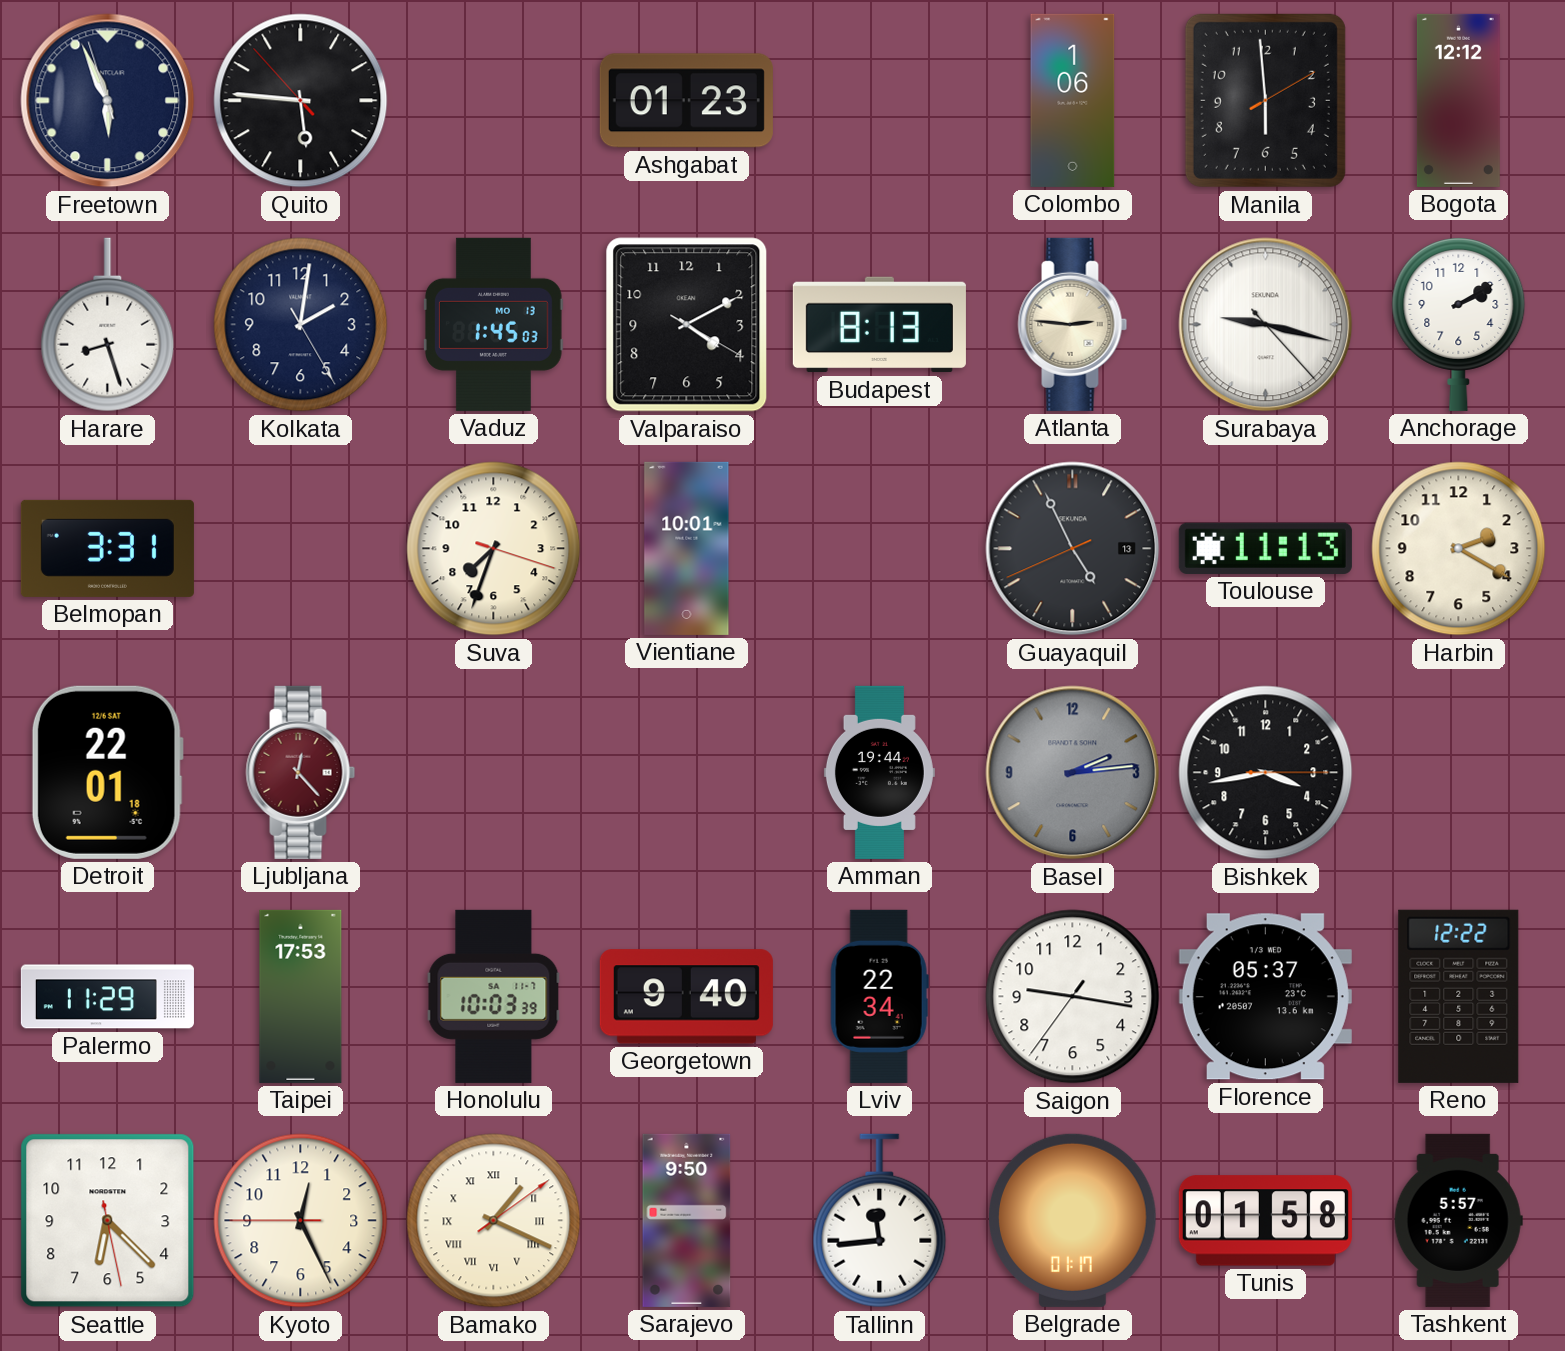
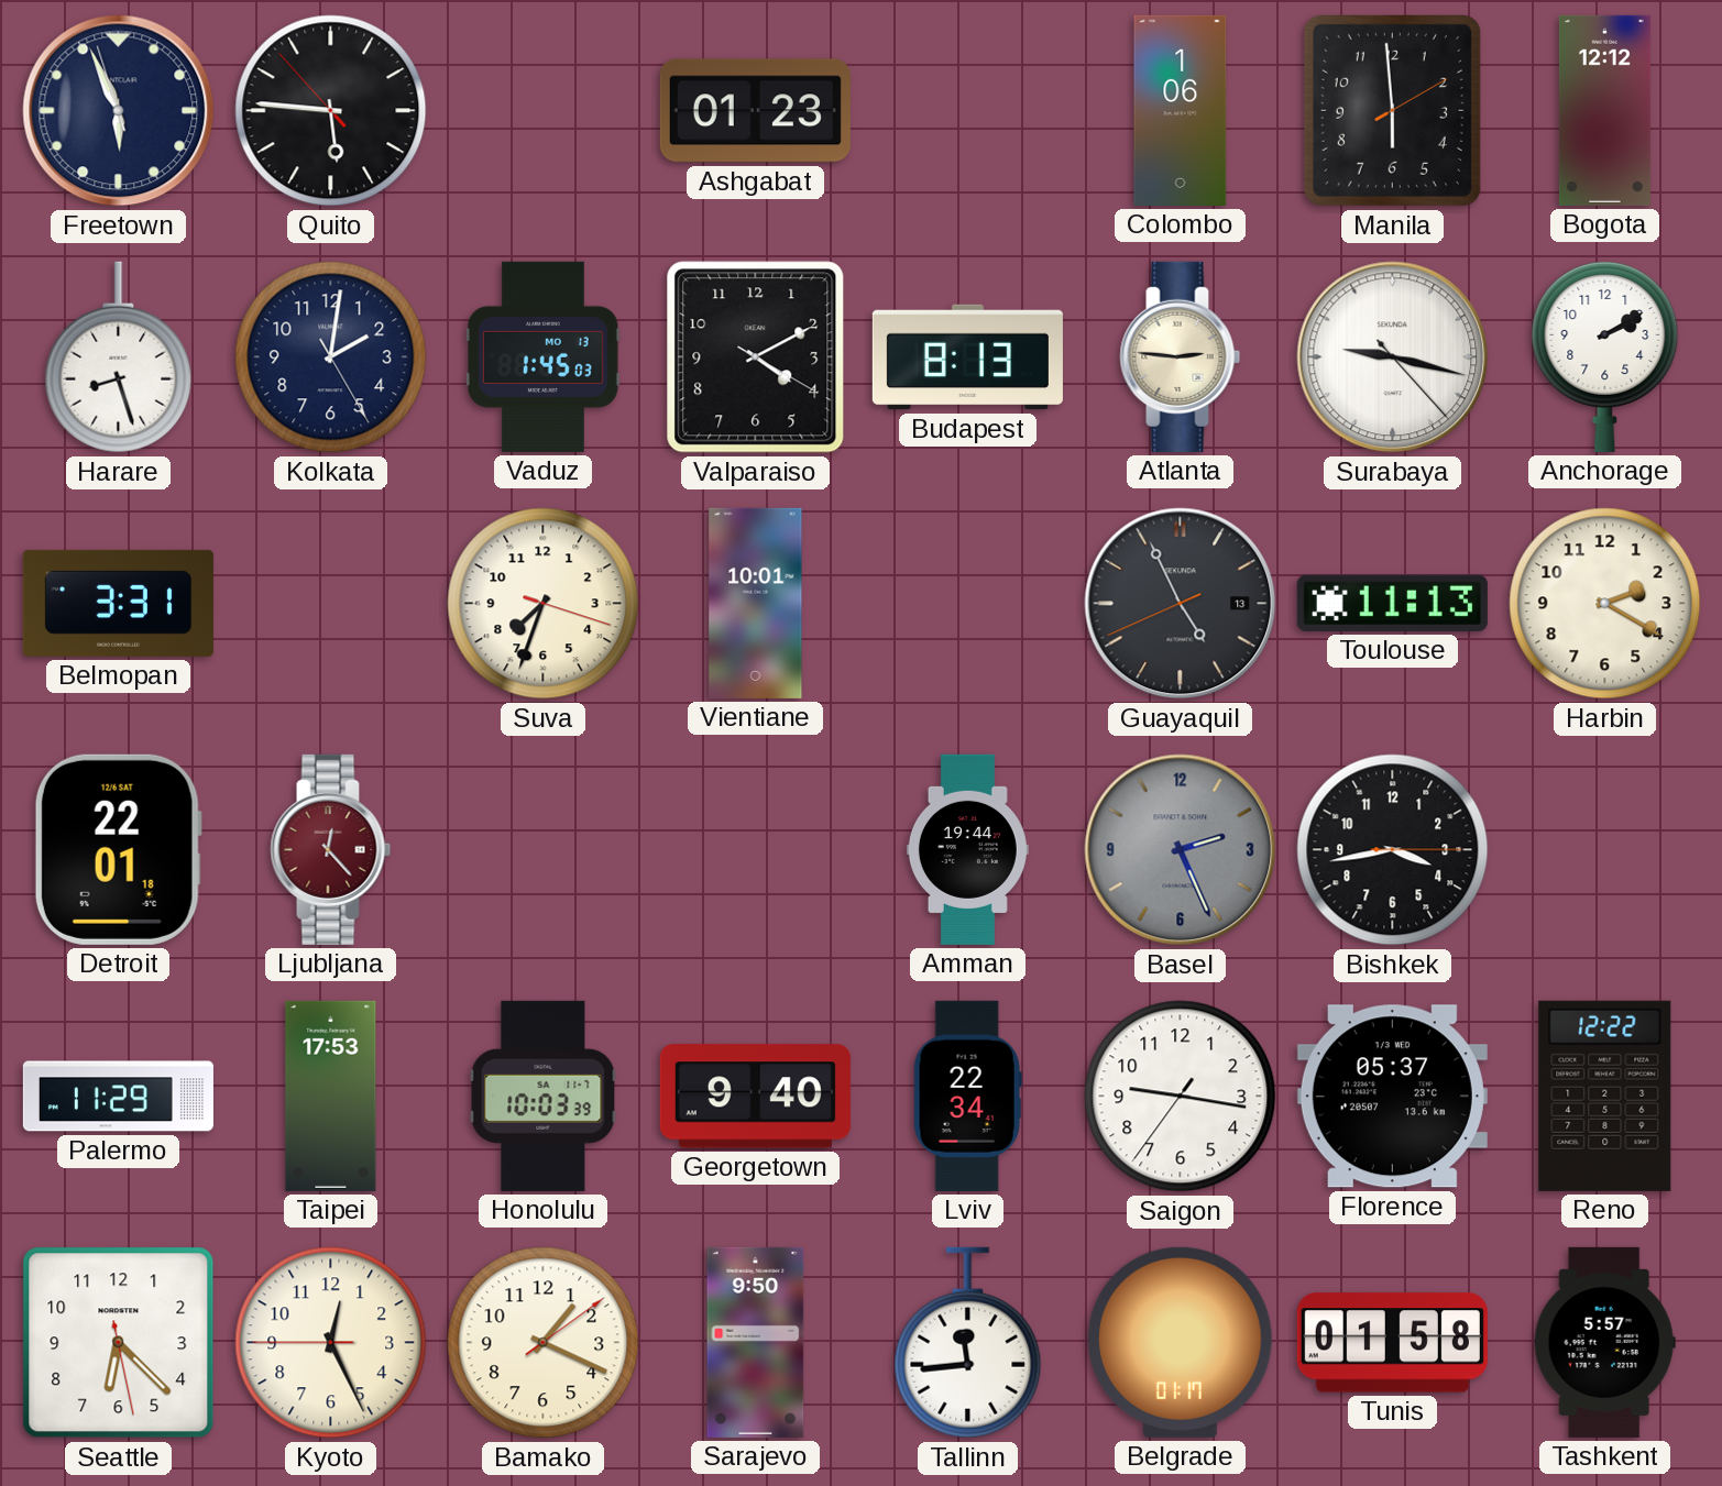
Basel: 2:14 -> 2:26
Bamako numerals: Roman -> Arabic
